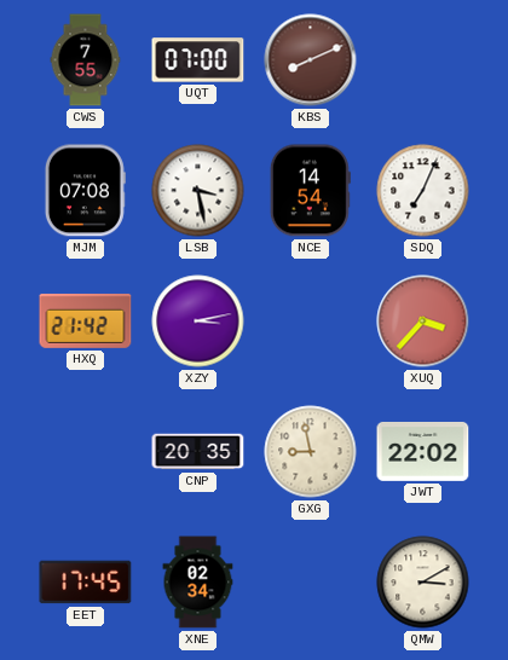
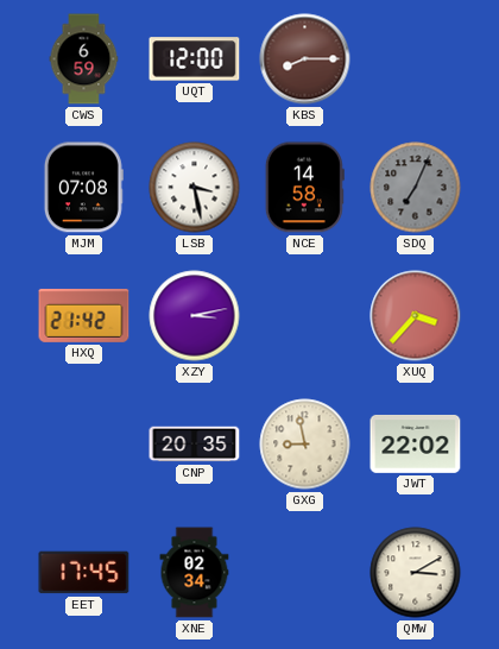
CWS: 7:55 -> 6:59
UQT: 07:00 -> 12:00
KBS: 8:11 -> 8:15
NCE: 14:54 -> 14:58
SDQ dial: white -> grey
